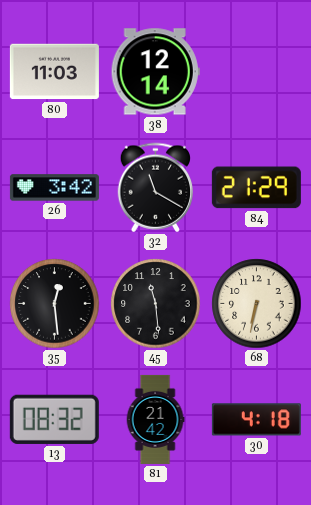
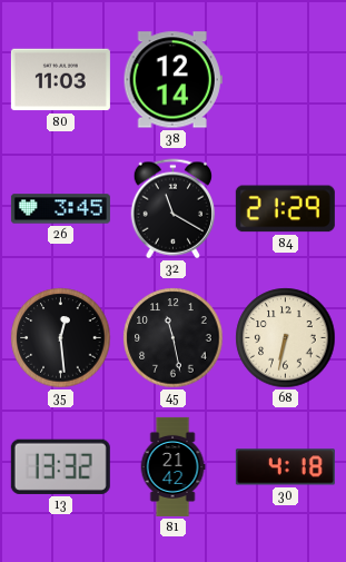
26: 3:42 -> 3:45
45: 11:29 -> 11:28
13: 08:32 -> 13:32
